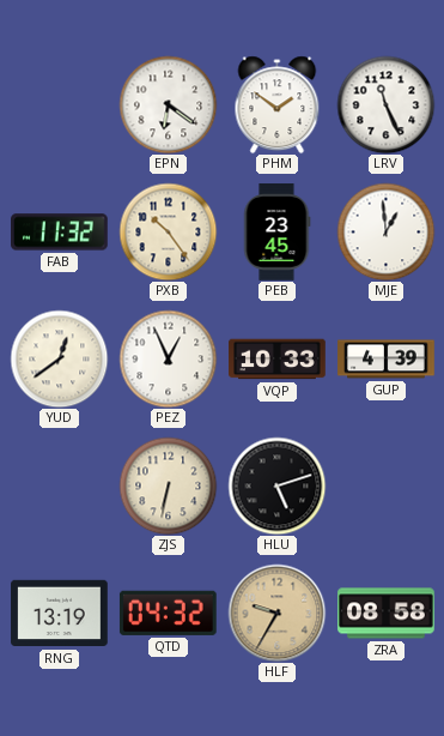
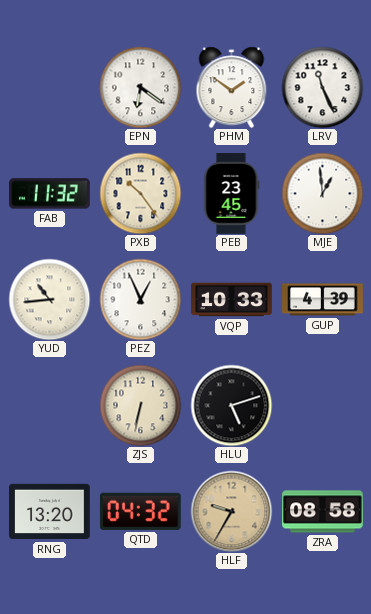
YUD: 12:39 -> 10:44
RNG: 13:19 -> 13:20
